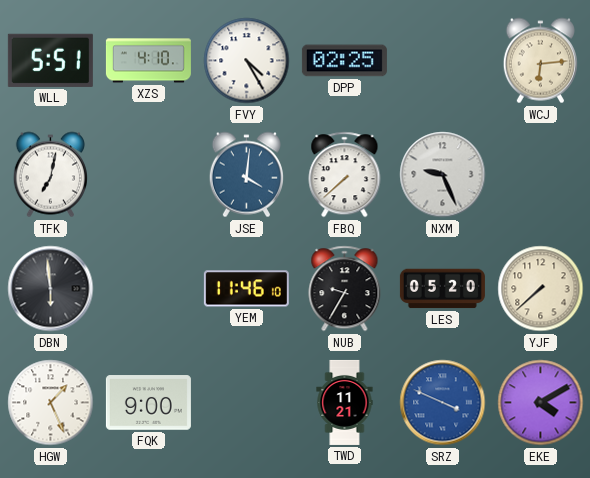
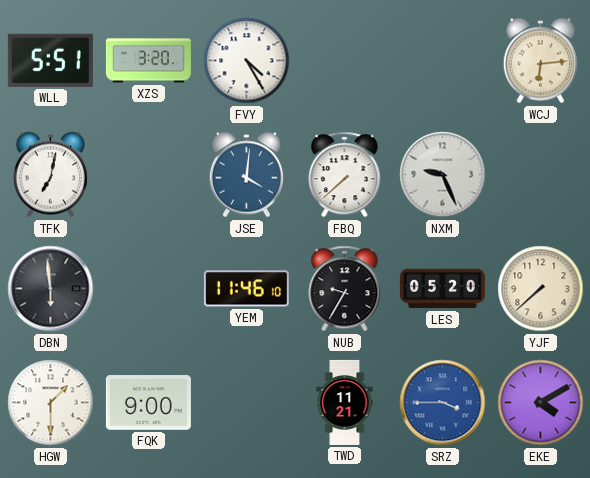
XZS: 4:10 -> 3:20
DPP: 02:25 -> none
HGW: 1:26 -> 1:30
SRZ: 3:49 -> 3:45
